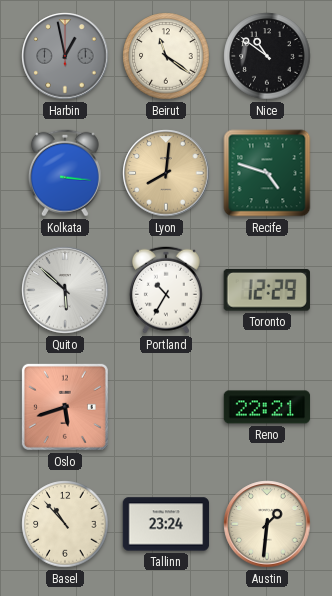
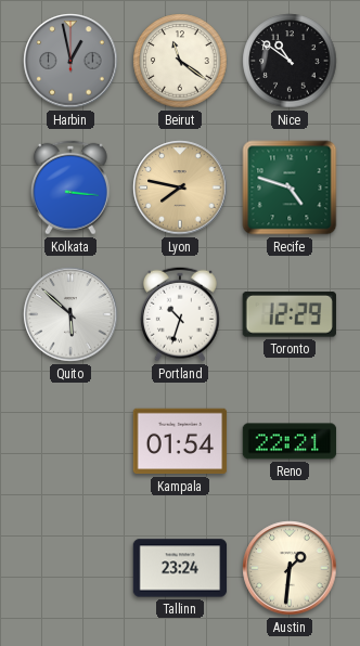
Lyon: 8:01 -> 7:47
Portland: 10:35 -> 10:33
Oslo: 5:42 -> none
Kampala: none -> 01:54
Basel: 10:53 -> none
